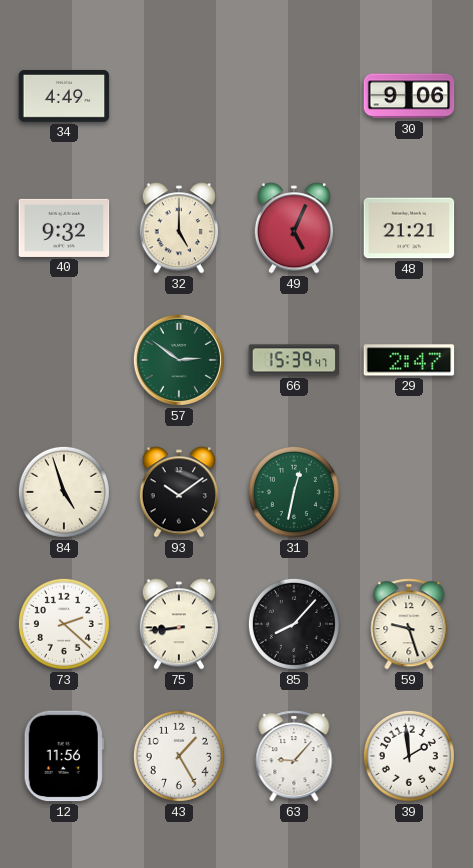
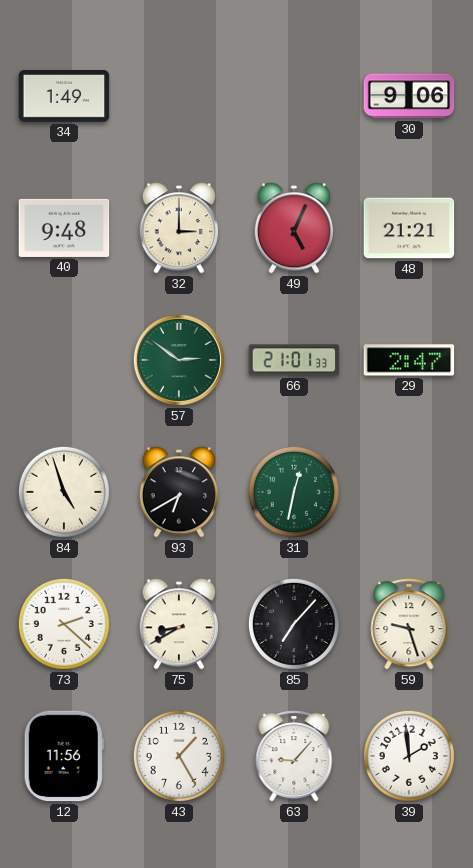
34: 4:49 -> 1:49
40: 9:32 -> 9:48
32: 5:00 -> 3:00
66: 15:39 -> 21:01
93: 10:09 -> 6:40
75: 8:44 -> 8:40
85: 8:07 -> 7:07
